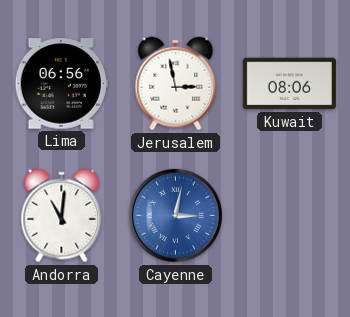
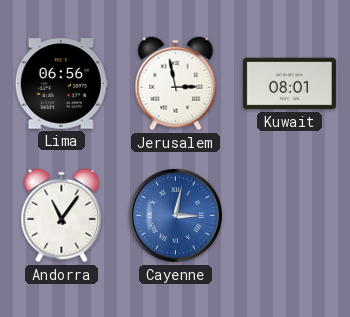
Kuwait: 08:06 -> 08:01
Andorra: 11:01 -> 11:06
